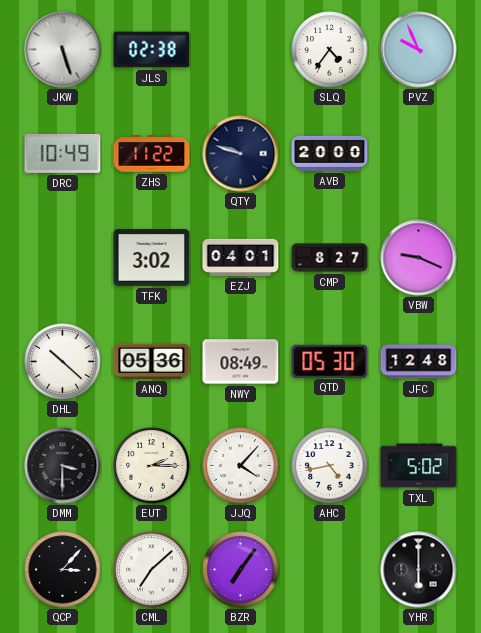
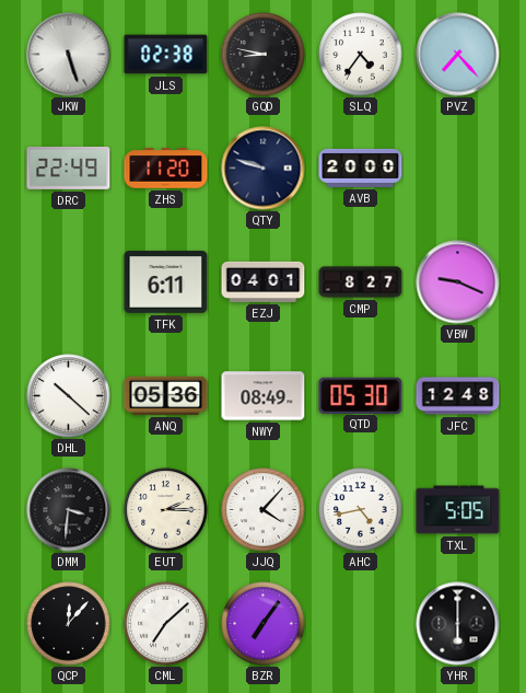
GQD: none -> 8:47
PVZ: 9:56 -> 7:23
DRC: 10:49 -> 22:49
ZHS: 11:22 -> 11:20
TFK: 3:02 -> 6:11
DMM: 3:30 -> 3:31
TXL: 5:02 -> 5:05
QCP: 3:07 -> 12:07
